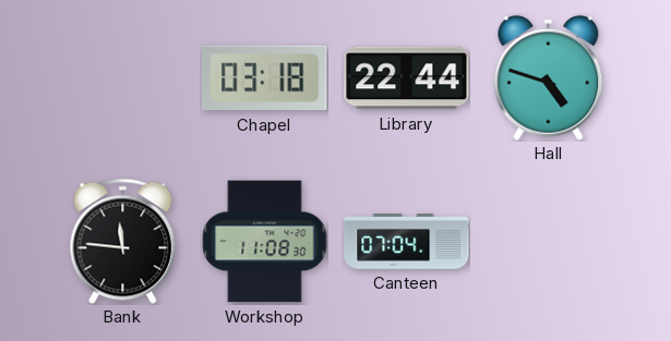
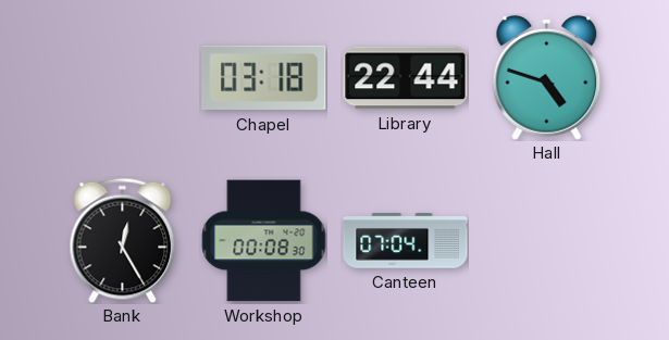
Bank: 11:46 -> 12:25
Workshop: 11:08 -> 00:08
